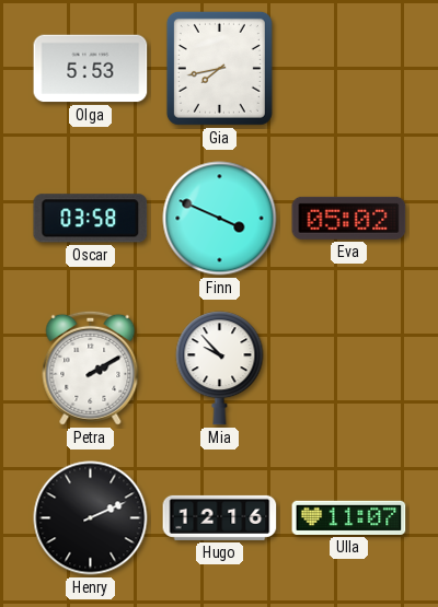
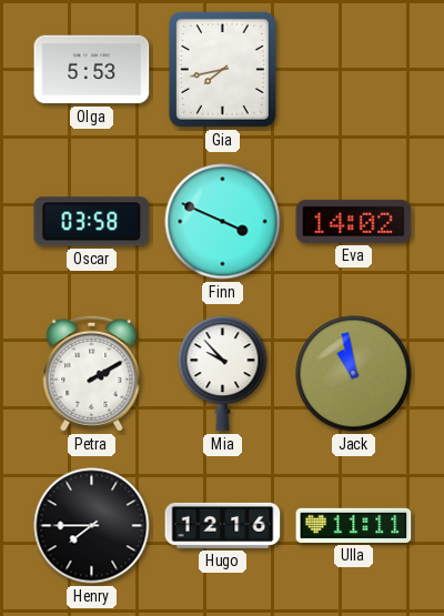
Eva: 05:02 -> 14:02
Jack: none -> 10:58
Henry: 2:11 -> 7:45
Ulla: 11:07 -> 11:11
